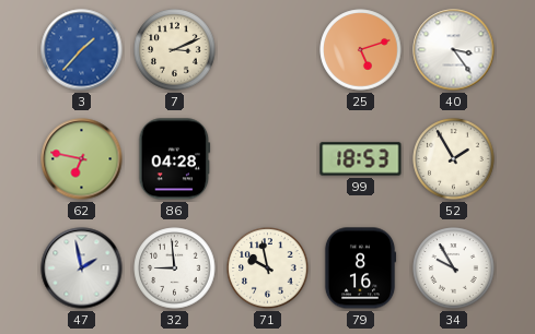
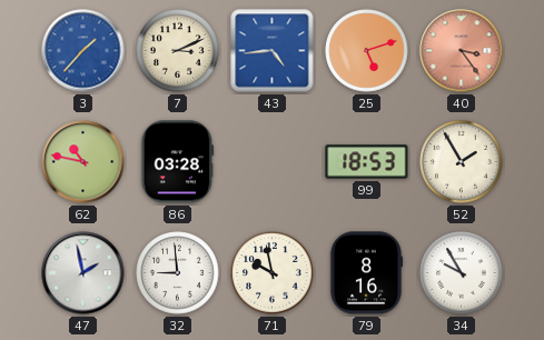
43: none -> 4:44
40 dial: white -> salmon
62: 6:47 -> 10:47
86: 04:28 -> 03:28
